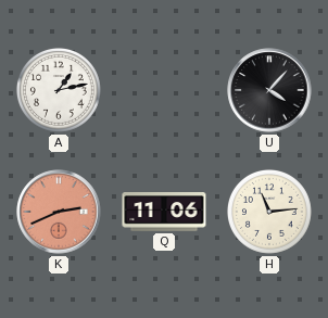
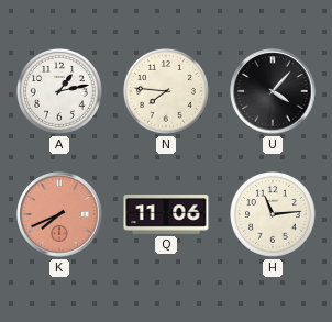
N: none -> 7:46
K: 2:41 -> 7:41
